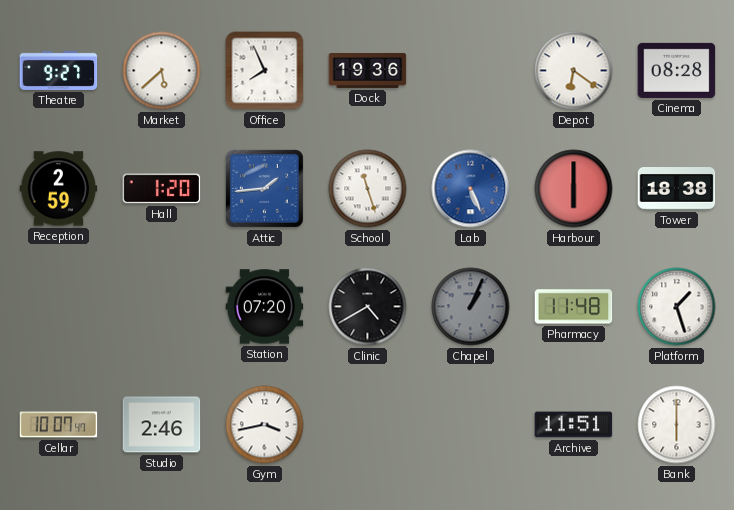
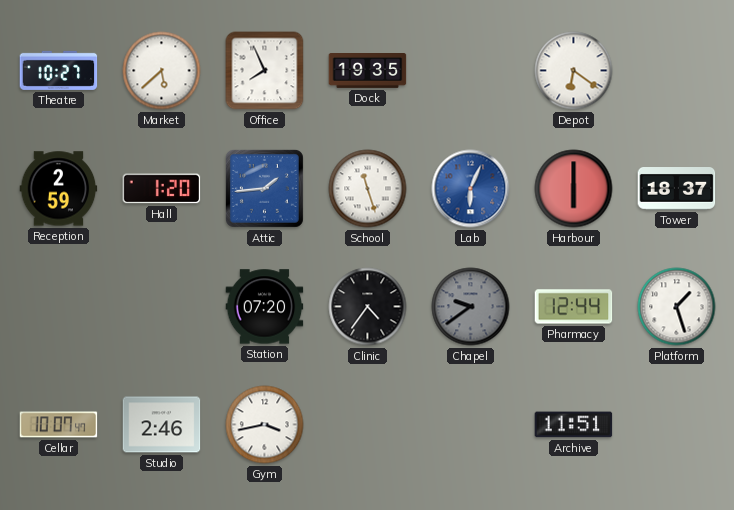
Theatre: 9:27 -> 10:27
Dock: 19:36 -> 19:35
Cinema: 08:28 -> none
Lab: 5:26 -> 6:04
Tower: 18:38 -> 18:37
Clinic: 4:40 -> 4:36
Chapel: 1:04 -> 9:39
Pharmacy: 11:48 -> 12:44
Bank: 6:00 -> none
